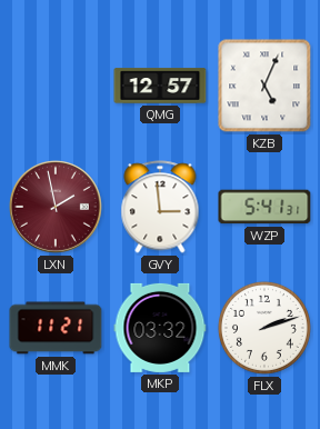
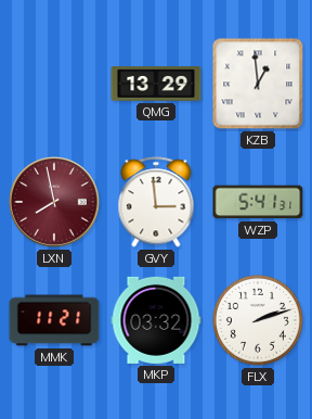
QMG: 12:57 -> 13:29
KZB: 5:04 -> 12:59
LXN: 1:58 -> 7:58
